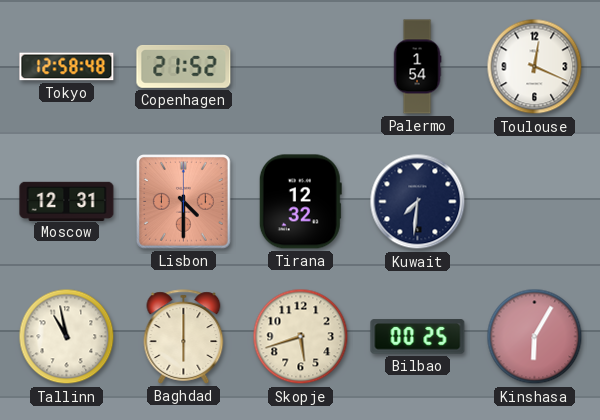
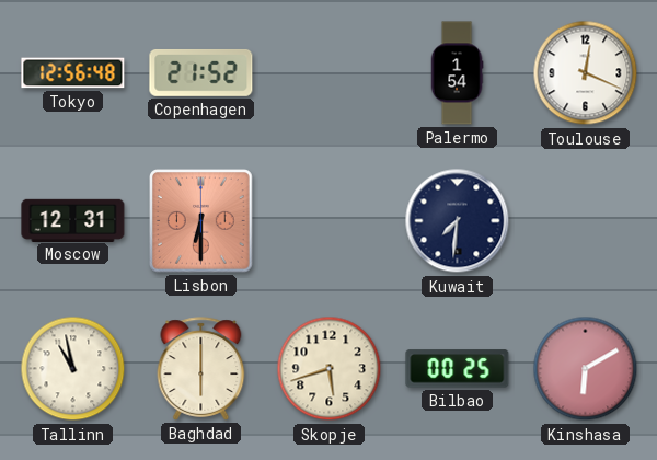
Tokyo: 12:58 -> 12:56
Lisbon: 4:30 -> 6:30
Tirana: 12:32 -> none
Kinshasa: 6:05 -> 6:10
